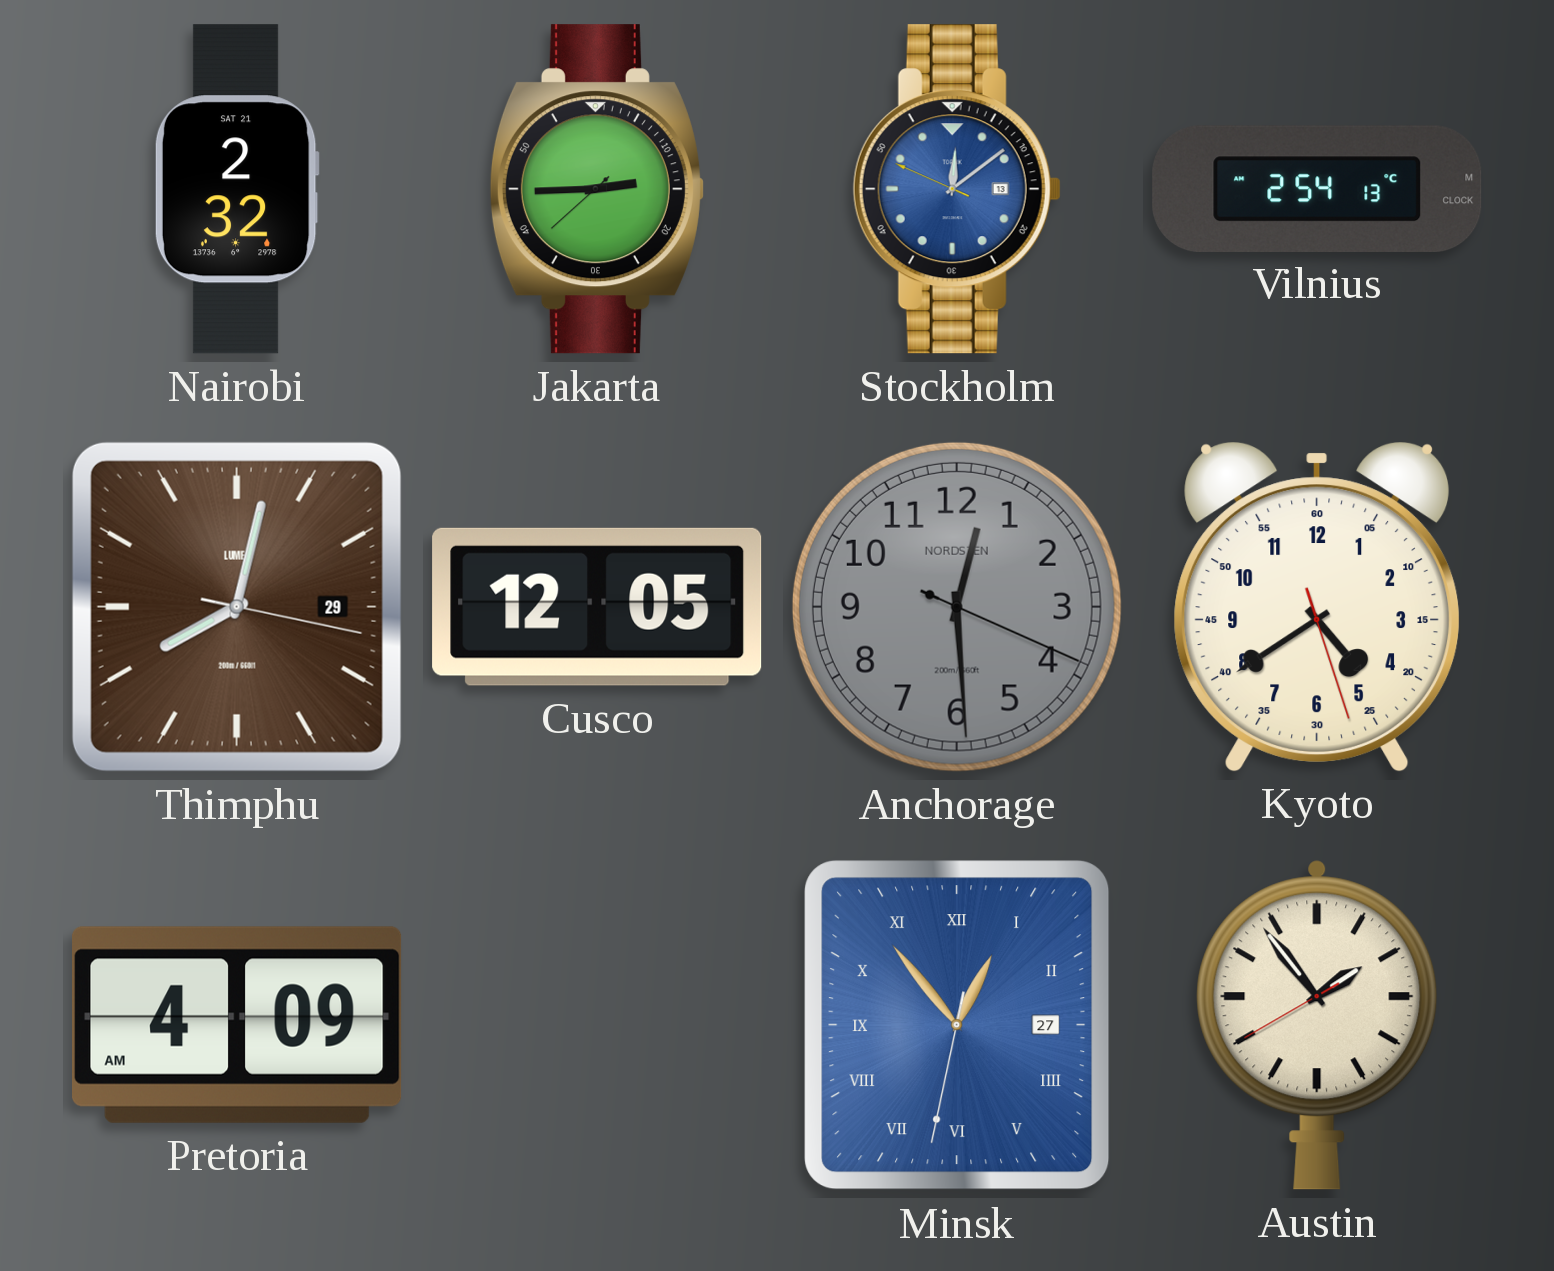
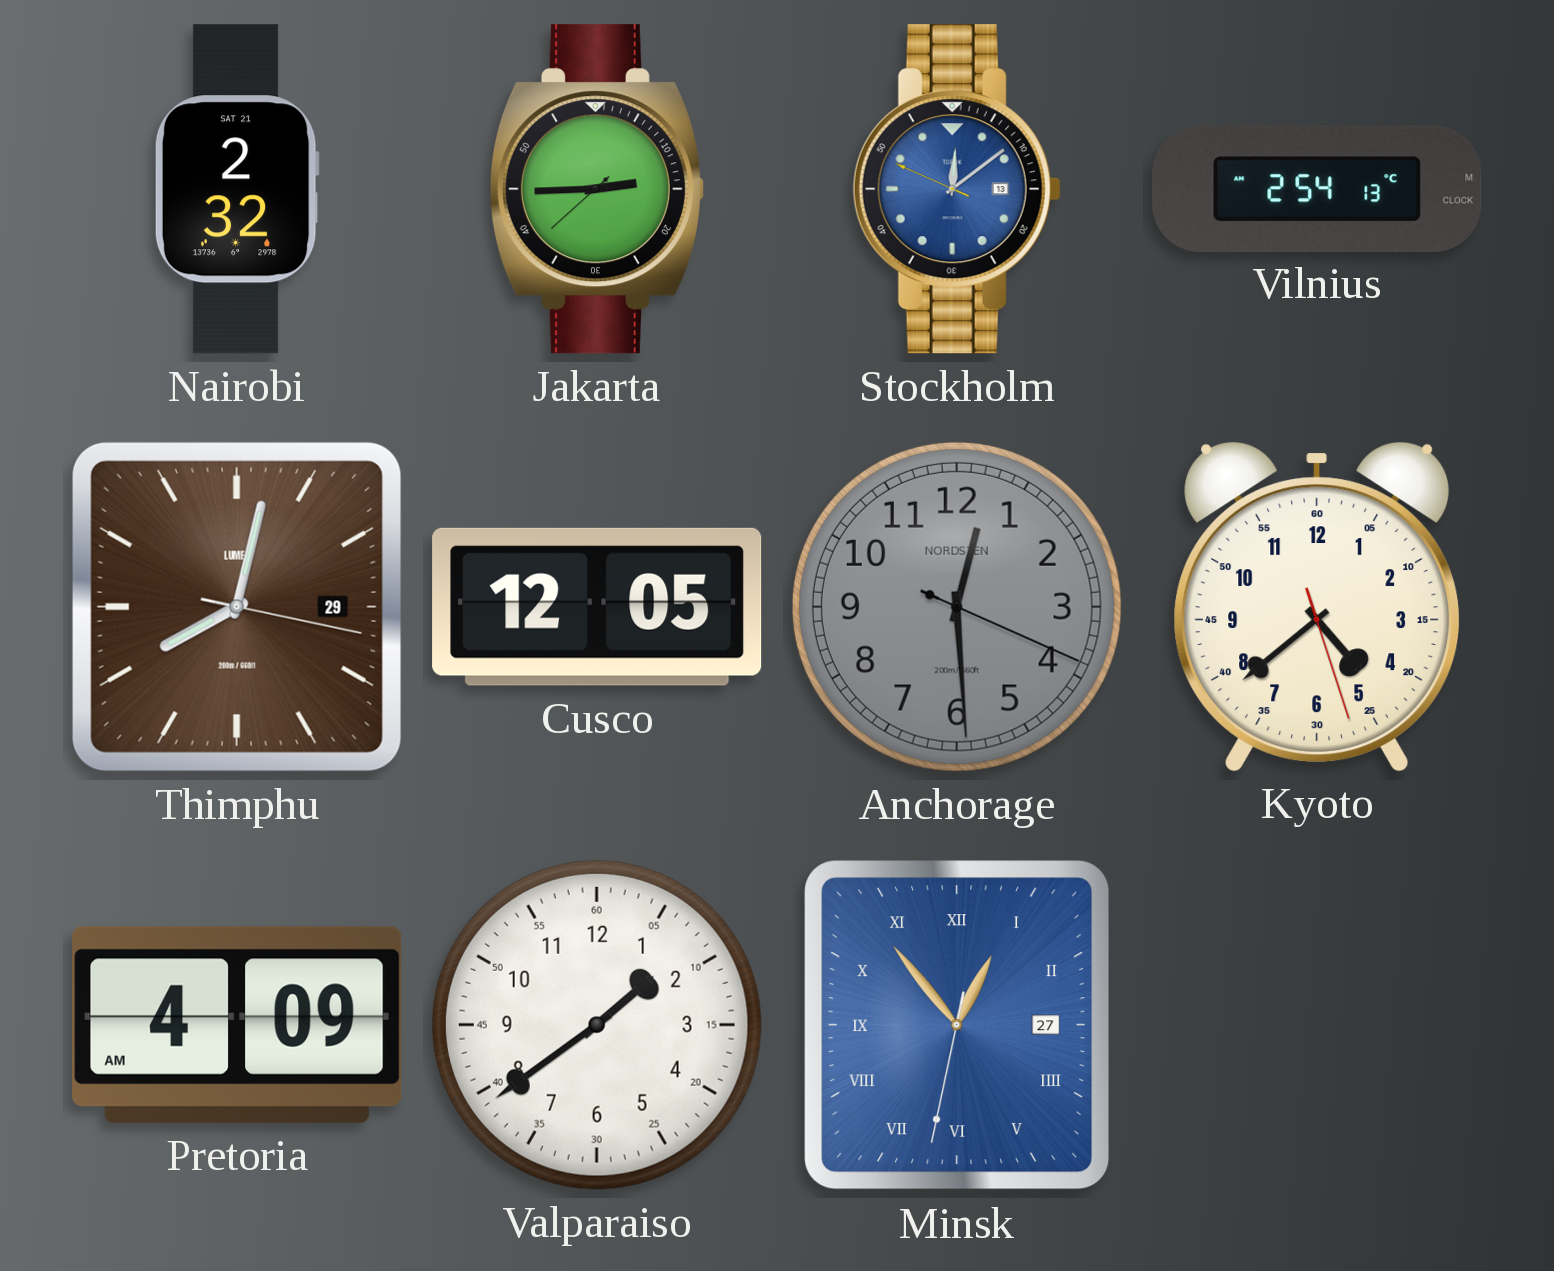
Kyoto: 4:39 -> 4:38
Valparaiso: none -> 1:39
Austin: 1:53 -> none
